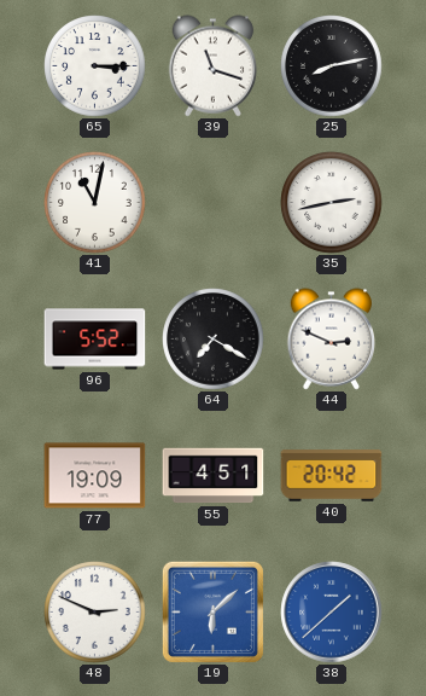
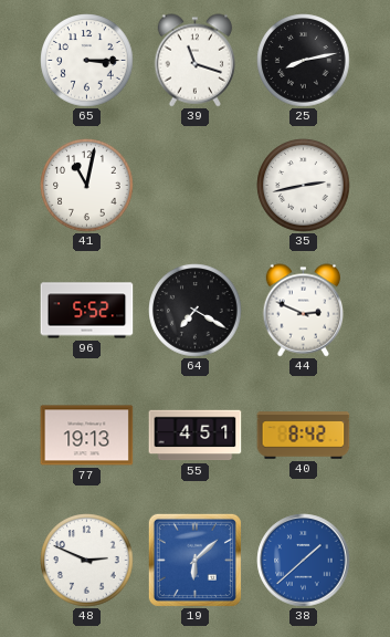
77: 19:09 -> 19:13
40: 20:42 -> 8:42
